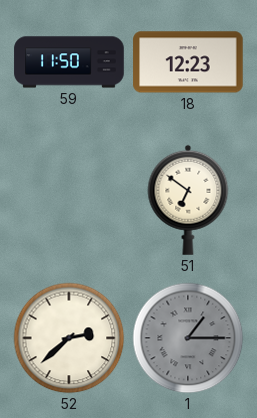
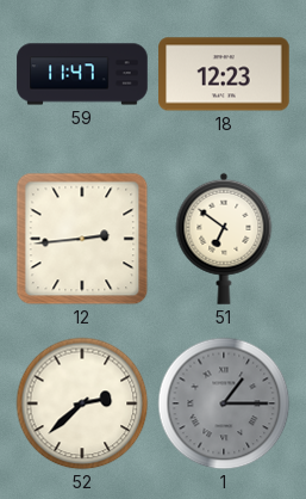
59: 11:50 -> 11:47
12: none -> 2:44
